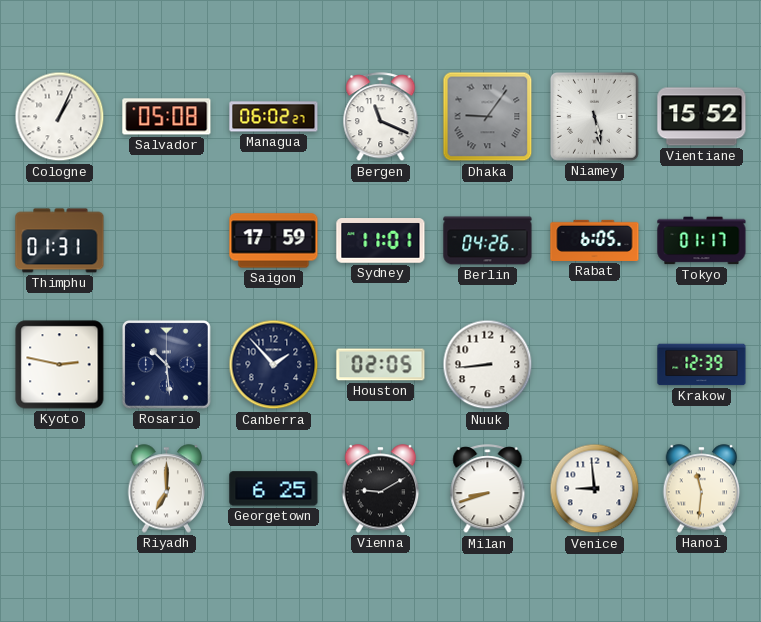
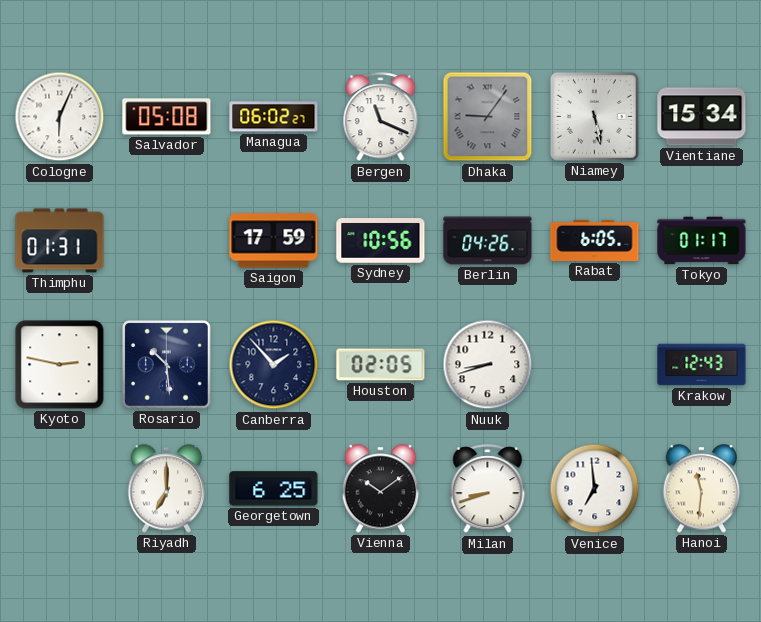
Cologne: 1:04 -> 6:04
Vientiane: 15:52 -> 15:34
Sydney: 11:01 -> 10:56
Nuuk: 8:44 -> 8:42
Krakow: 12:39 -> 12:43
Vienna: 9:10 -> 10:09
Venice: 8:59 -> 6:59
